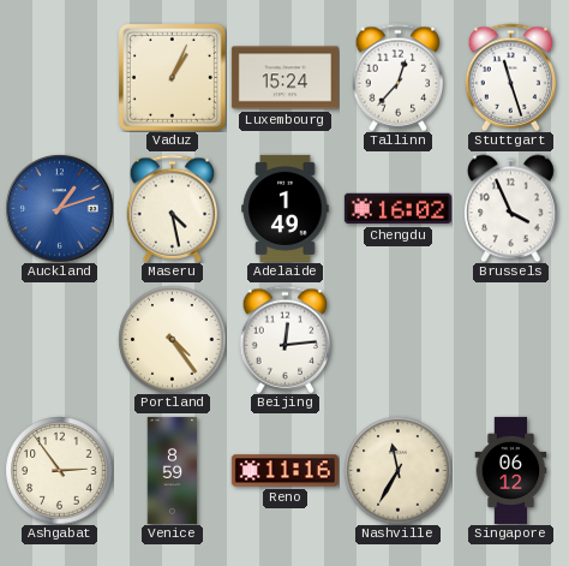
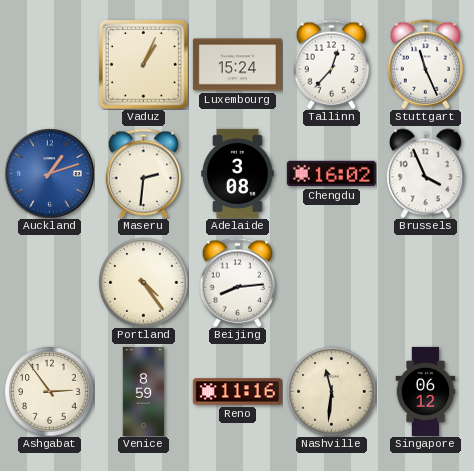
Stuttgart: 11:27 -> 11:26
Maseru: 4:28 -> 2:31
Adelaide: 1:49 -> 3:08
Beijing: 12:14 -> 8:14
Nashville: 11:35 -> 11:31
